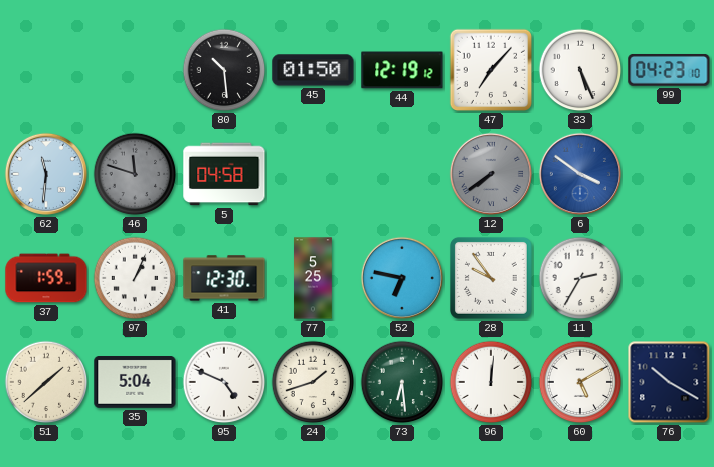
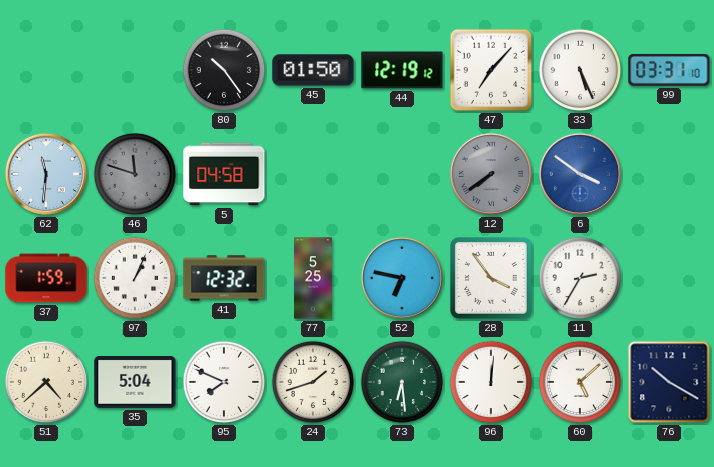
80: 10:29 -> 10:24
99: 04:23 -> 03:31
41: 12:30 -> 12:32
28: 9:54 -> 3:54
51: 1:38 -> 4:38
95: 4:49 -> 7:49
60: 5:10 -> 5:08
